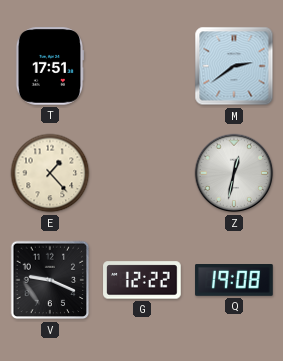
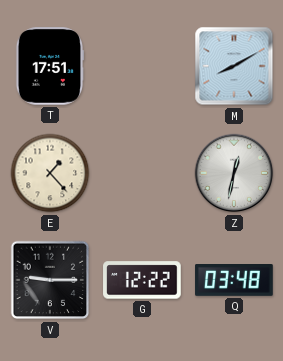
M: 2:39 -> 8:10
V: 9:19 -> 9:15
Q: 19:08 -> 03:48
